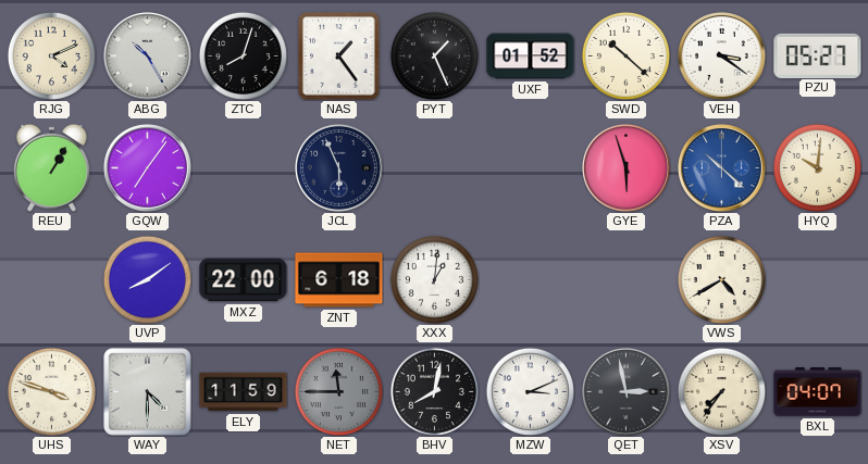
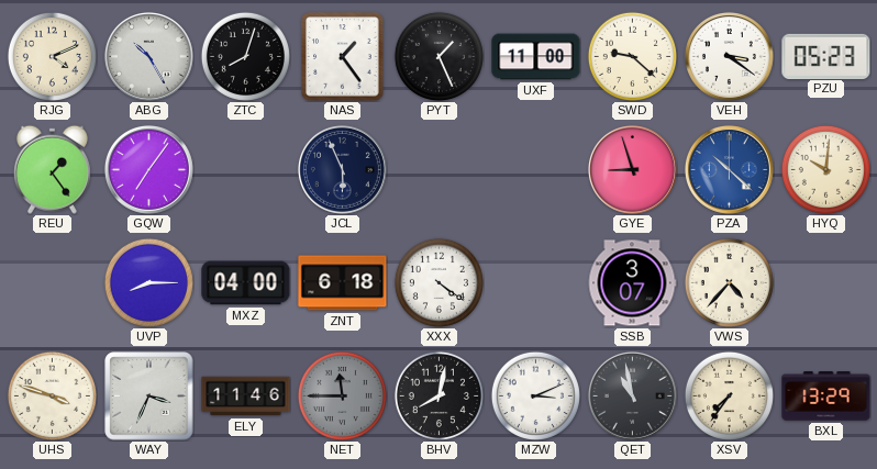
UXF: 01:52 -> 11:00
SWD: 10:22 -> 9:22
PZU: 05:27 -> 05:23
REU: 1:05 -> 1:24
GYE: 5:57 -> 8:57
UVP: 8:09 -> 8:15
MXZ: 22:00 -> 04:00
XXX: 1:01 -> 4:21
SSB: none -> 3:07
VWS: 4:40 -> 4:37
WAY: 4:30 -> 3:34
ELY: 11:59 -> 11:46
QET: 2:58 -> 10:58
BXL: 04:07 -> 13:29
